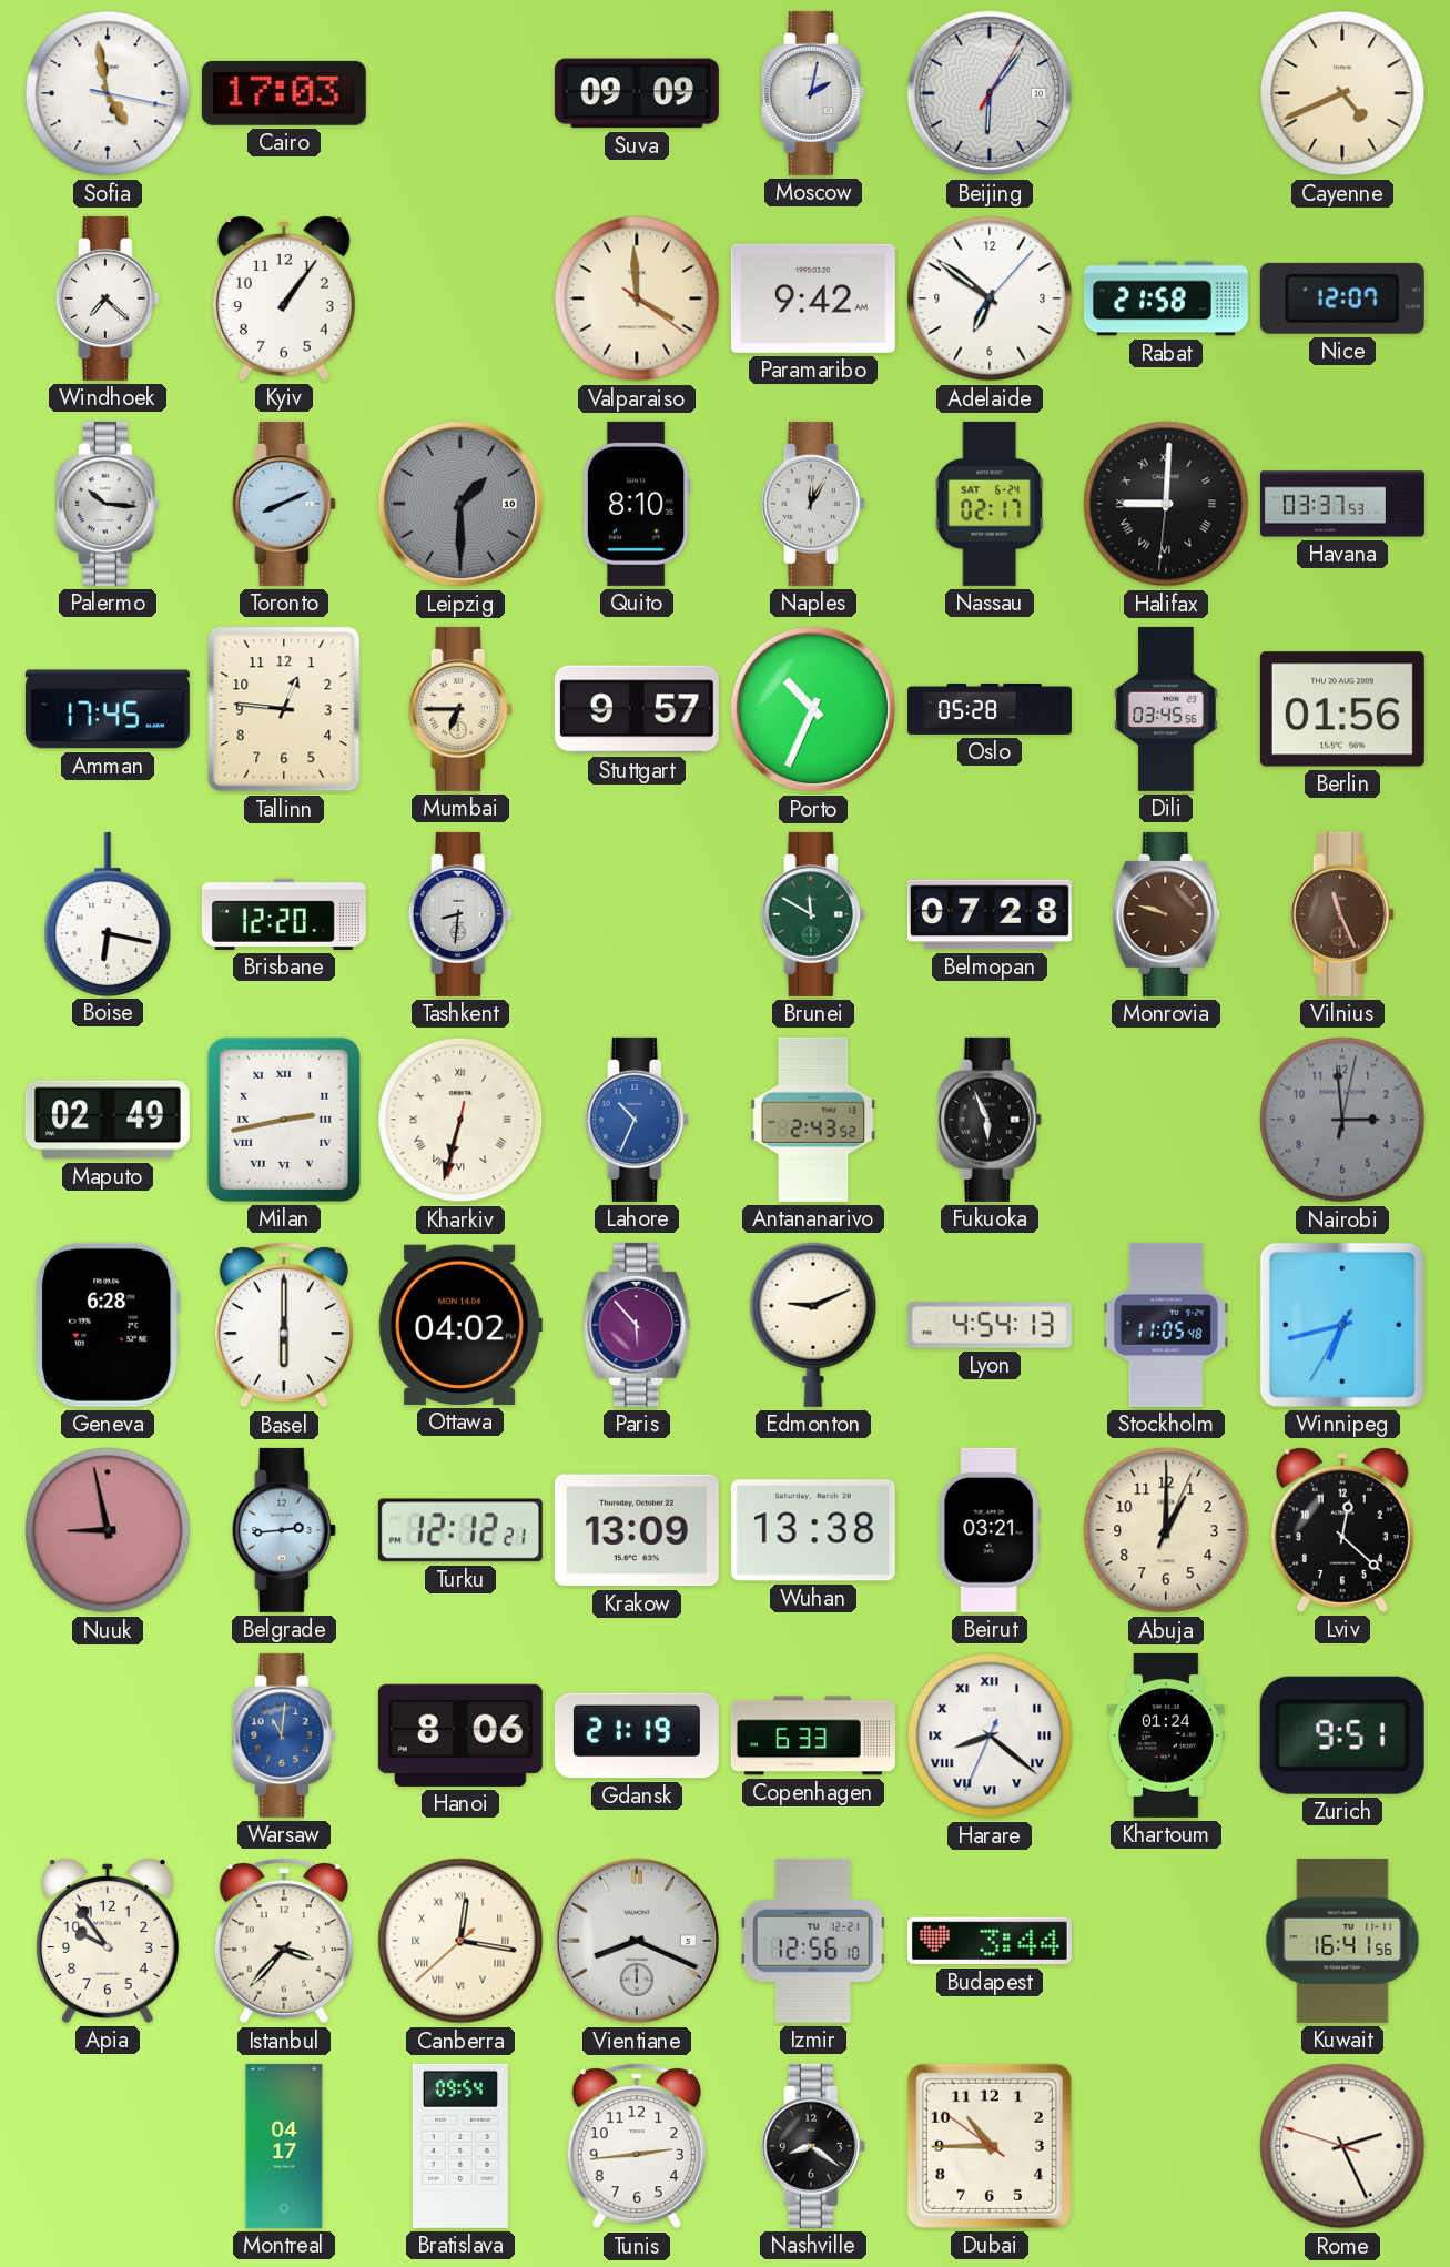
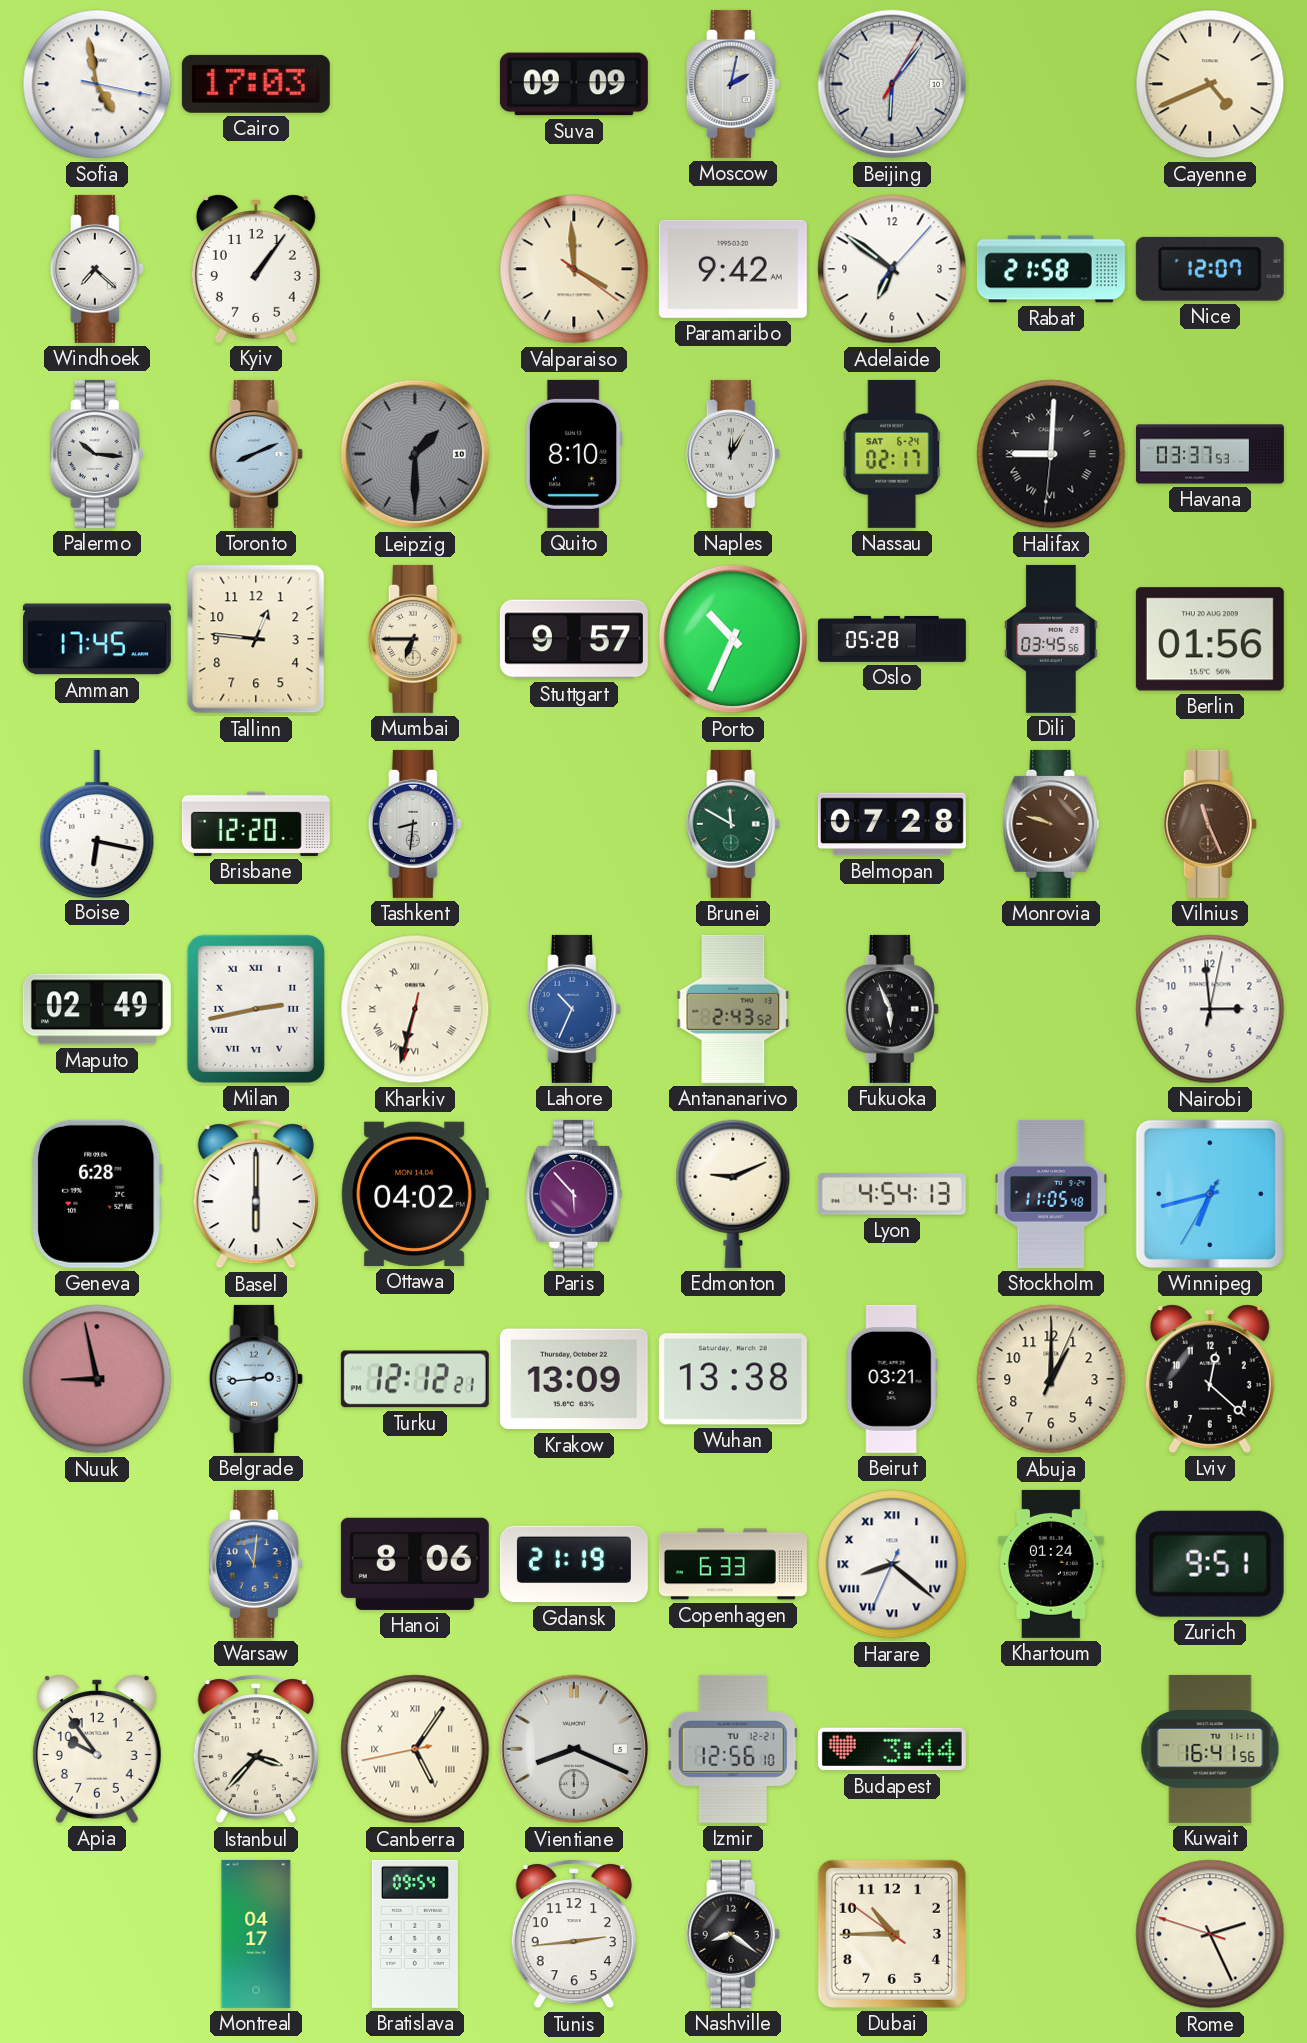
Nairobi dial: grey -> white
Canberra: 12:16 -> 5:05
